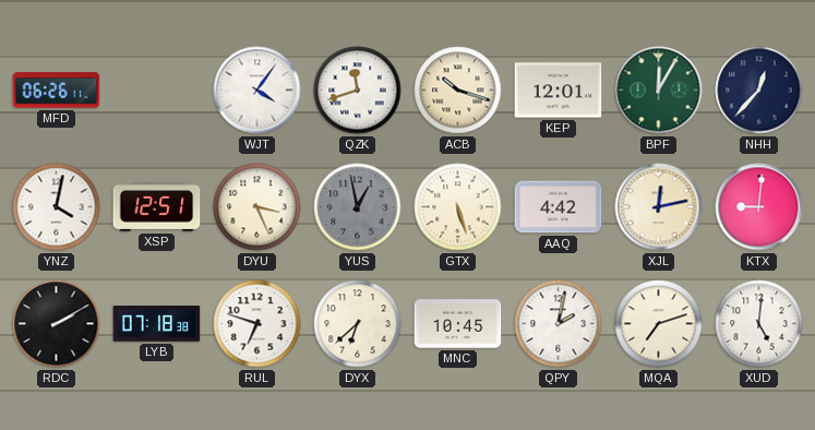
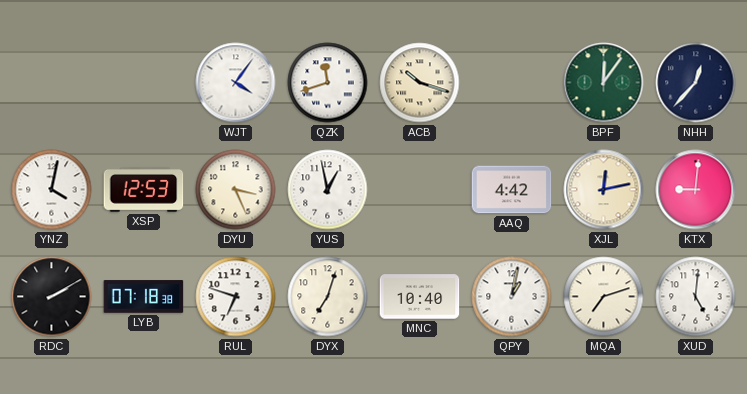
MFD: 06:26 -> none
KEP: 12:01 -> none
BPF: 12:05 -> 12:06
XSP: 12:51 -> 12:53
YUS dial: grey -> white
GTX: 5:27 -> none
DYX: 6:38 -> 7:03
MNC: 10:45 -> 10:40
QPY: 2:02 -> 1:02
